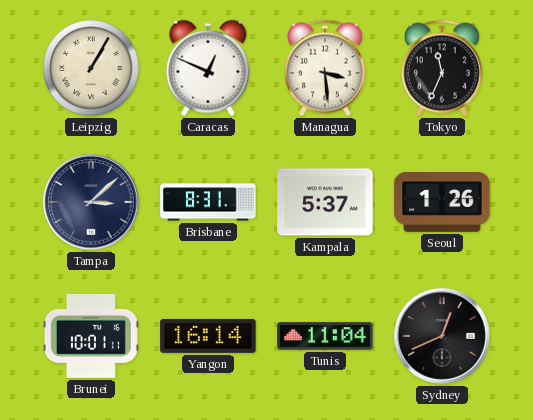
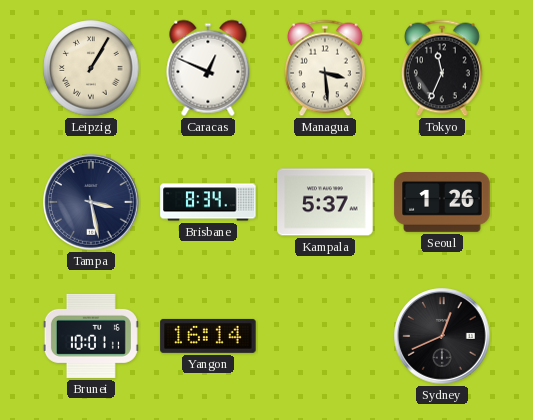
Tampa: 3:08 -> 3:28
Brisbane: 8:31 -> 8:34
Tunis: 11:04 -> none
